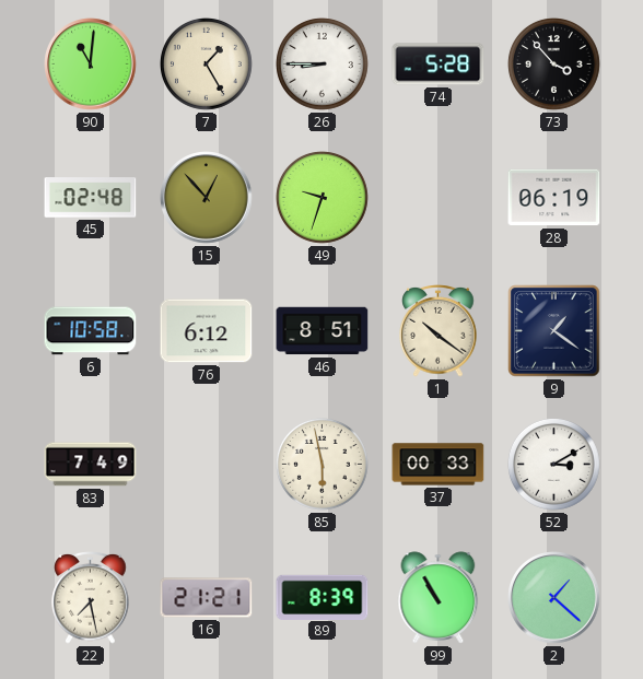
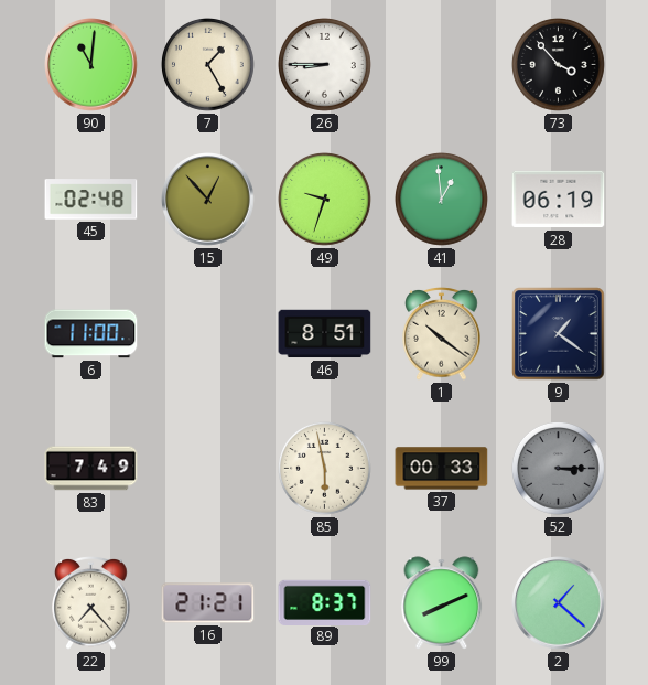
74: 5:28 -> none
41: none -> 12:59
6: 10:58 -> 11:00
76: 6:12 -> none
52: 3:10 -> 3:15
52 dial: white -> grey
22: 7:28 -> 7:23
89: 8:39 -> 8:37
99: 10:55 -> 8:11
